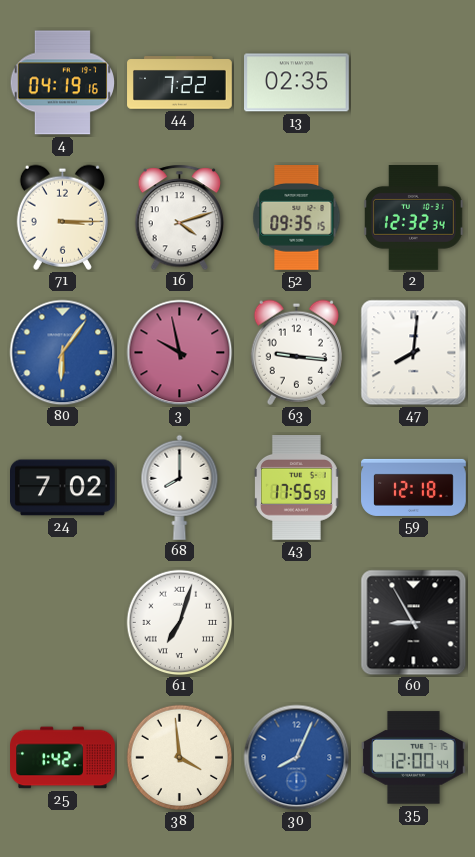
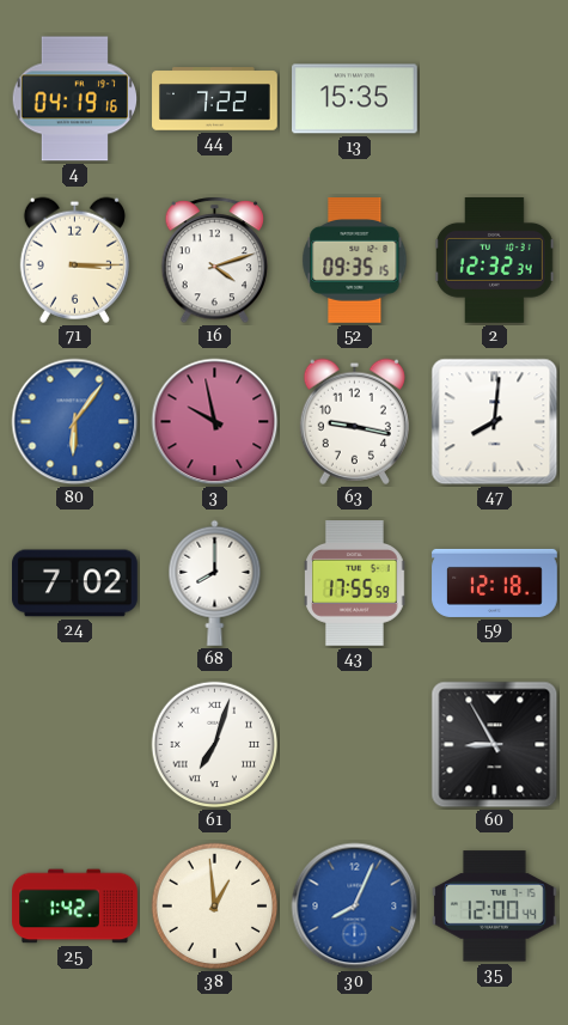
13: 02:35 -> 15:35
63: 9:16 -> 9:17
38: 3:59 -> 12:59
